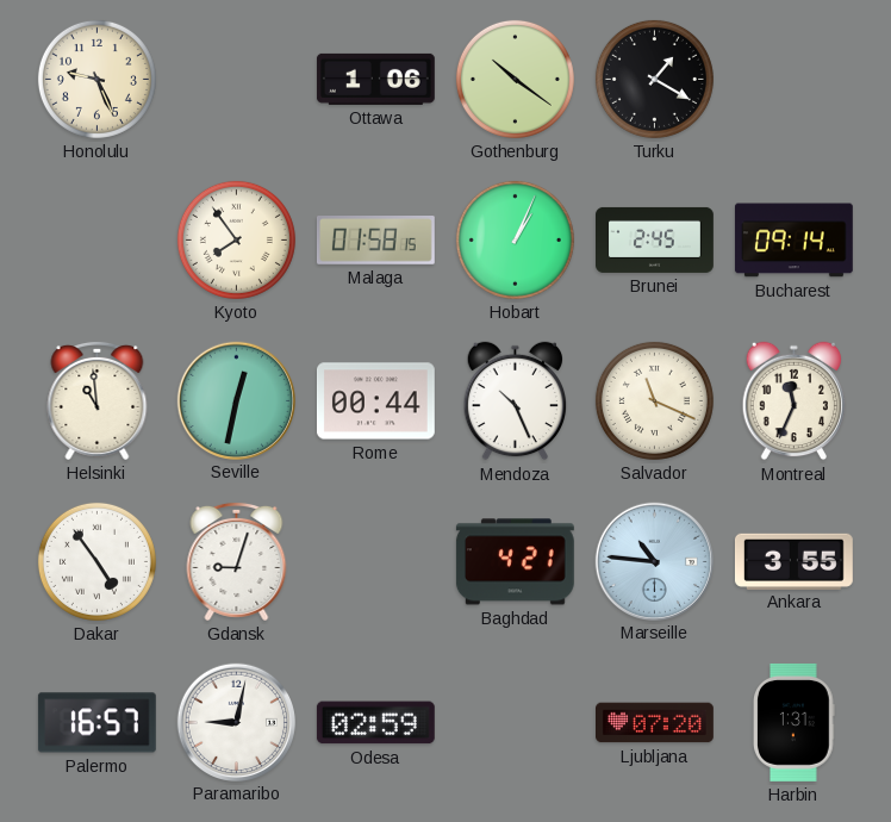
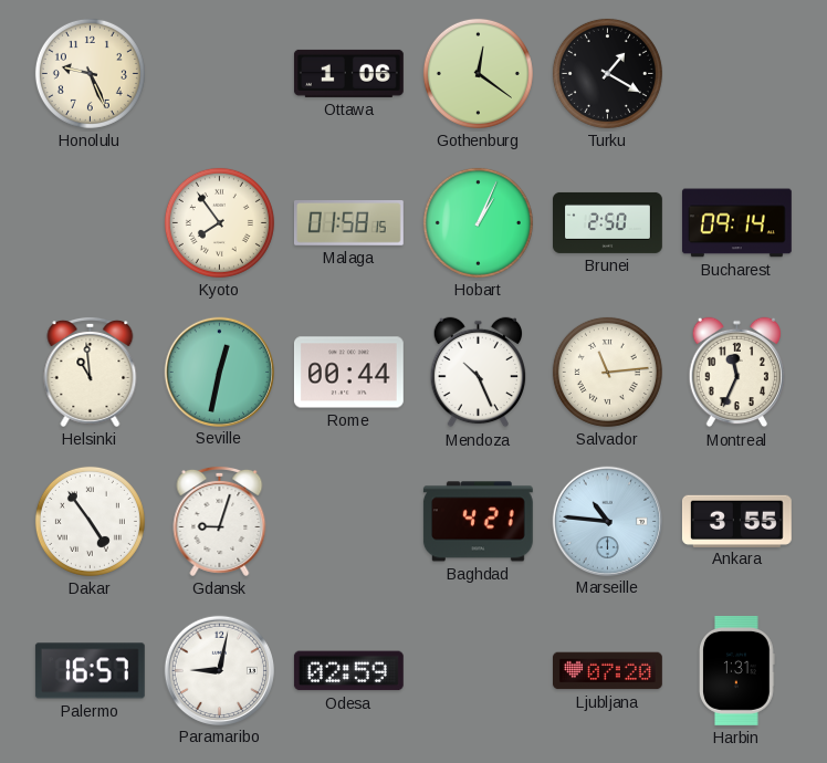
Gothenburg: 10:21 -> 12:21
Brunei: 2:45 -> 2:50
Salvador: 11:19 -> 11:14
